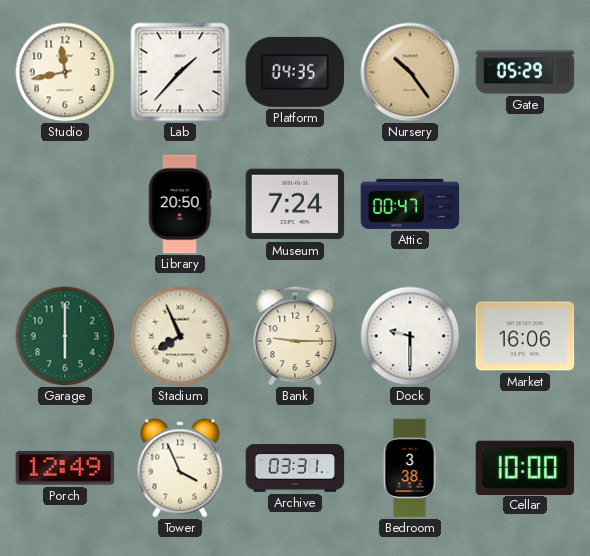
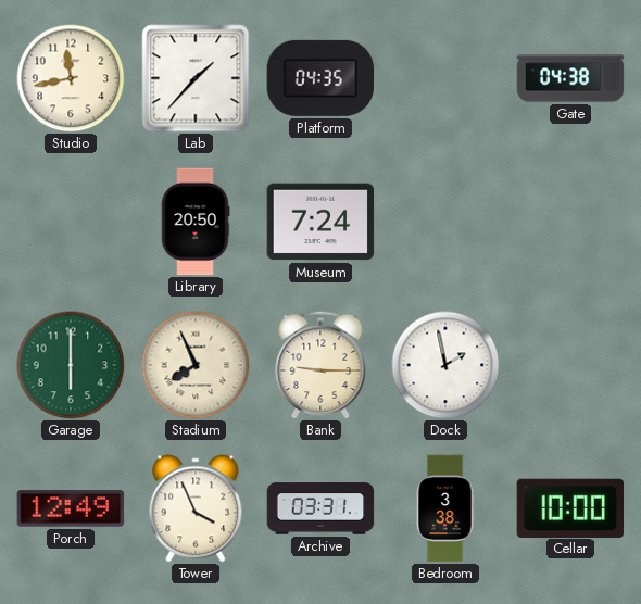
Nursery: 10:24 -> none
Gate: 05:29 -> 04:38
Attic: 00:47 -> none
Dock: 9:30 -> 1:58
Market: 16:06 -> none
